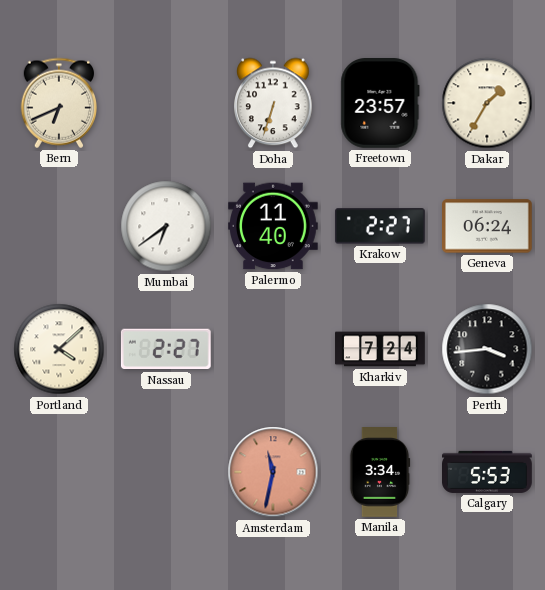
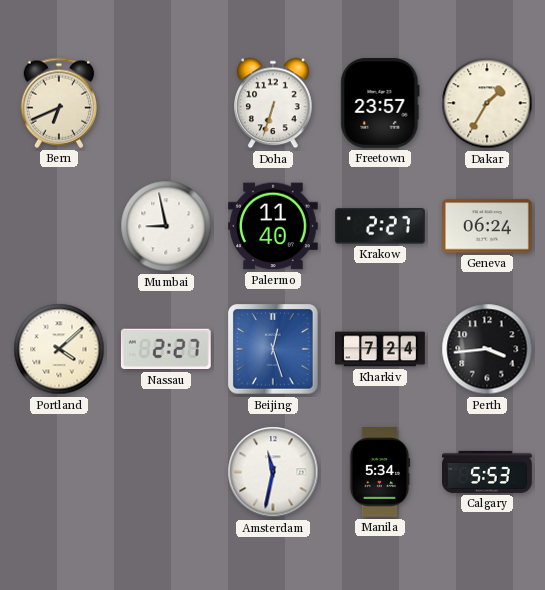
Mumbai: 6:39 -> 8:58
Beijing: none -> 12:27
Amsterdam dial: salmon -> white
Manila: 3:34 -> 5:34
